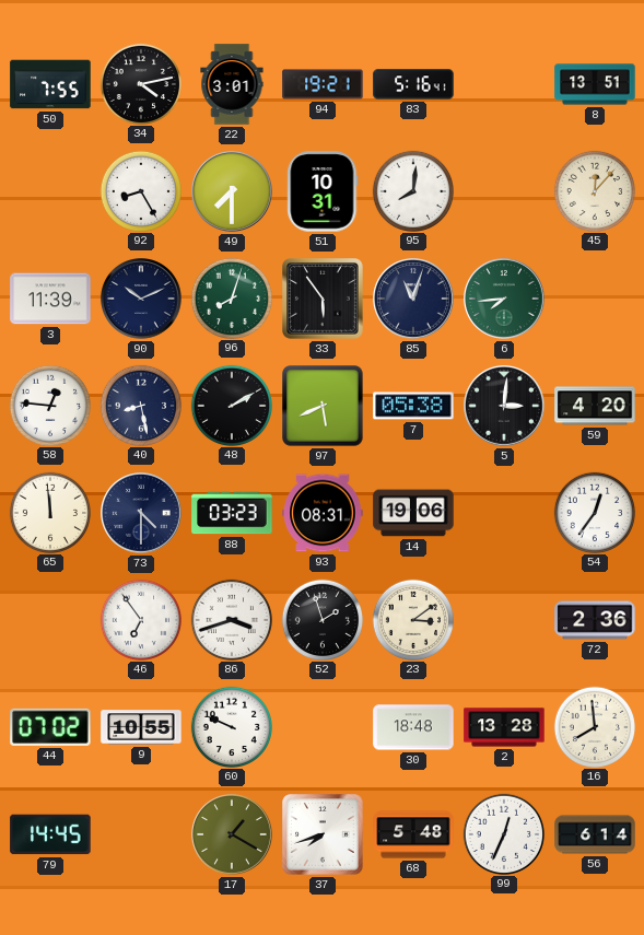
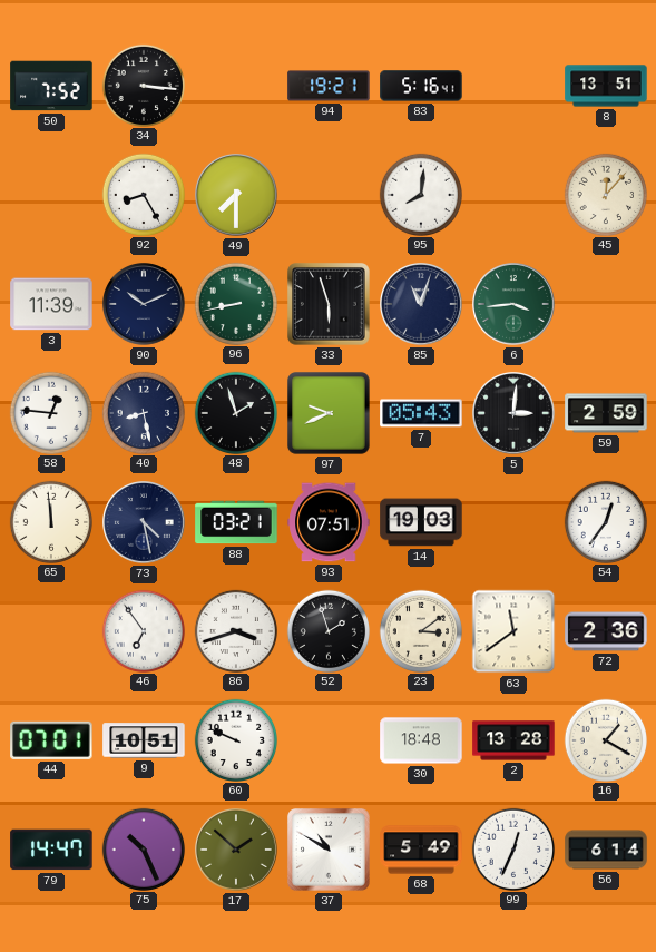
50: 7:55 -> 7:52
34: 4:13 -> 3:16
22: 3:01 -> none
51: 10:31 -> none
96: 8:03 -> 8:43
33: 5:54 -> 5:57
6: 7:44 -> 3:44
48: 2:10 -> 1:57
97: 5:41 -> 9:41
7: 05:38 -> 05:43
59: 4:20 -> 2:59
73: 4:30 -> 4:28
88: 03:23 -> 03:21
93: 08:31 -> 07:51
14: 19:06 -> 19:03
63: none -> 11:39
44: 07:02 -> 07:01
9: 10:55 -> 10:51
16: 7:59 -> 1:20
79: 14:45 -> 14:47
75: none -> 10:26
17: 1:20 -> 1:52
37: 7:42 -> 10:50
68: 5:48 -> 5:49
